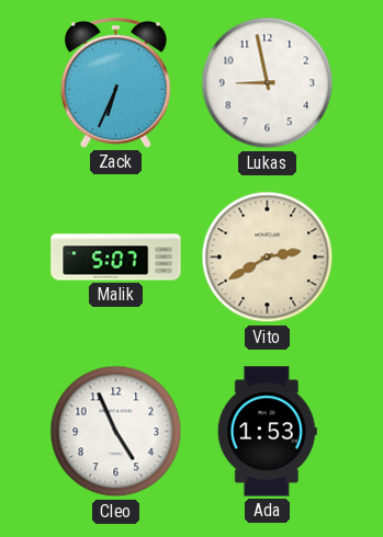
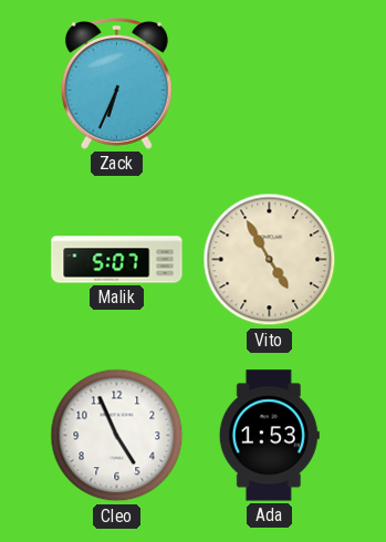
Lukas: 8:58 -> none
Vito: 2:40 -> 4:55
